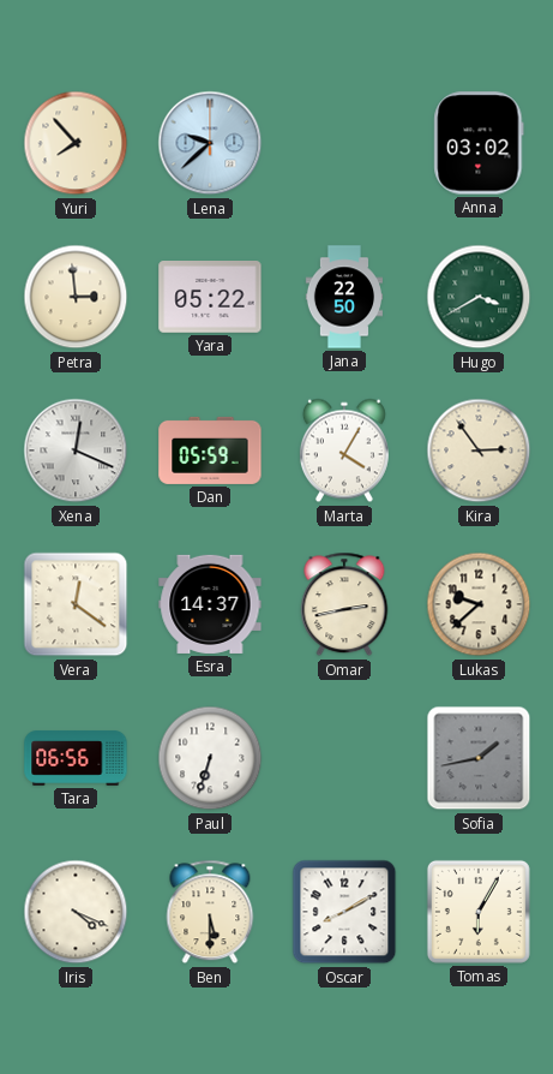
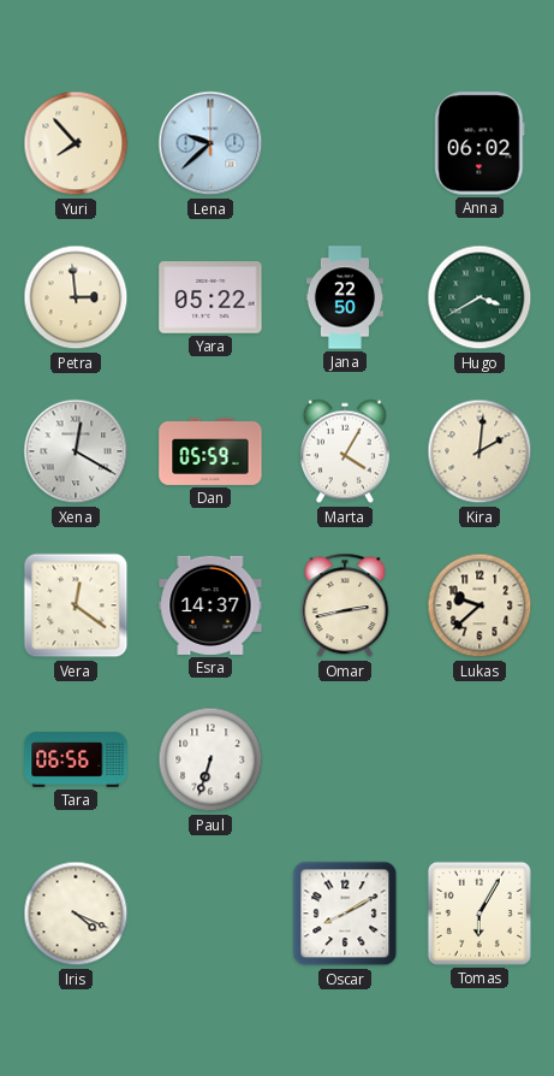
Anna: 03:02 -> 06:02
Xena: 12:19 -> 12:20
Kira: 2:54 -> 2:01
Sofia: 1:43 -> none
Ben: 5:30 -> none
